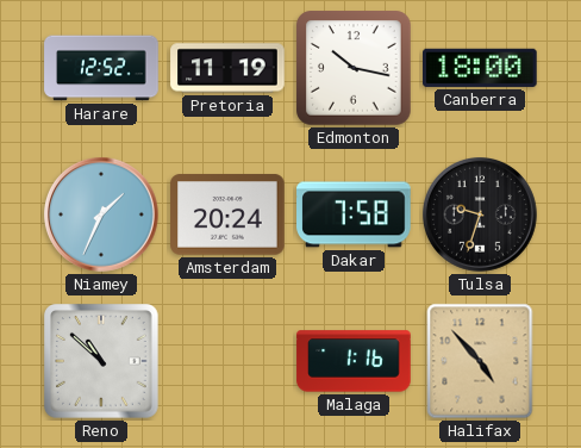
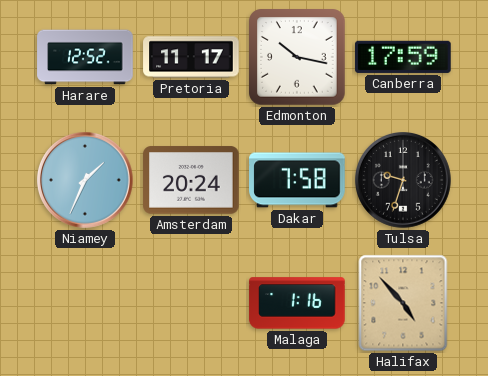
Pretoria: 11:19 -> 11:17
Canberra: 18:00 -> 17:59
Reno: 10:52 -> none
